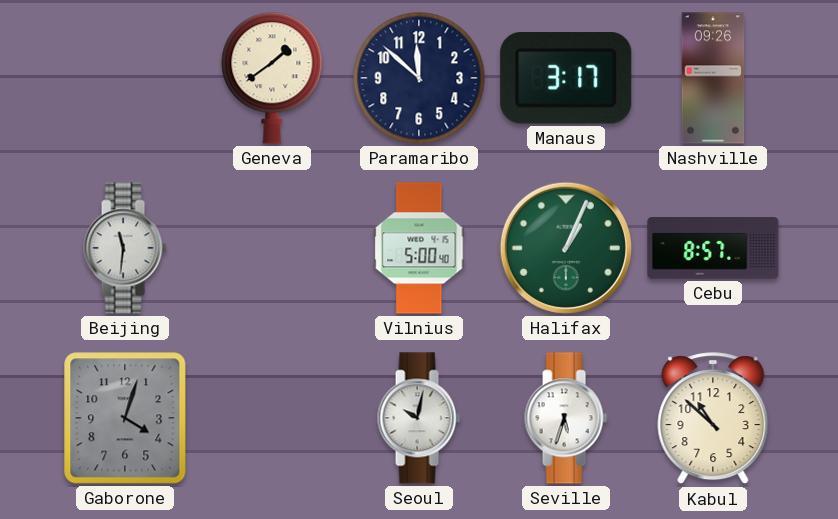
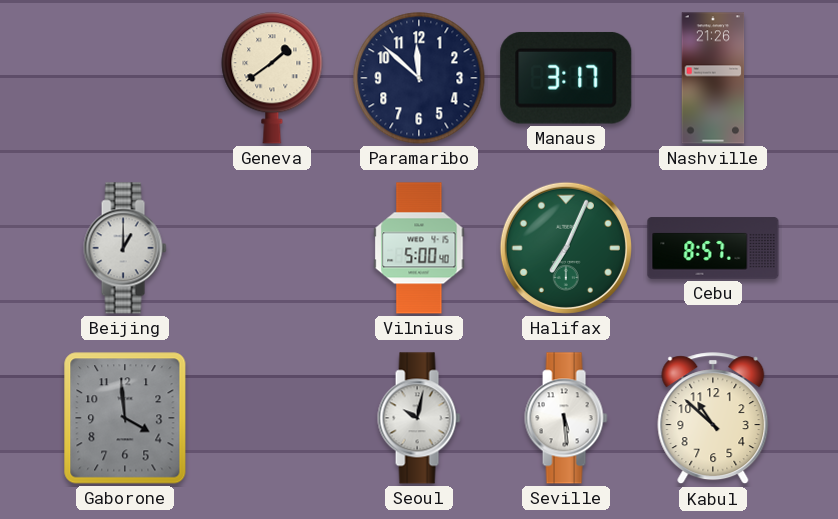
Nashville: 09:26 -> 21:26
Beijing: 11:31 -> 1:00
Halifax: 1:04 -> 7:04
Gaborone: 4:03 -> 3:59
Seville: 5:33 -> 5:29
